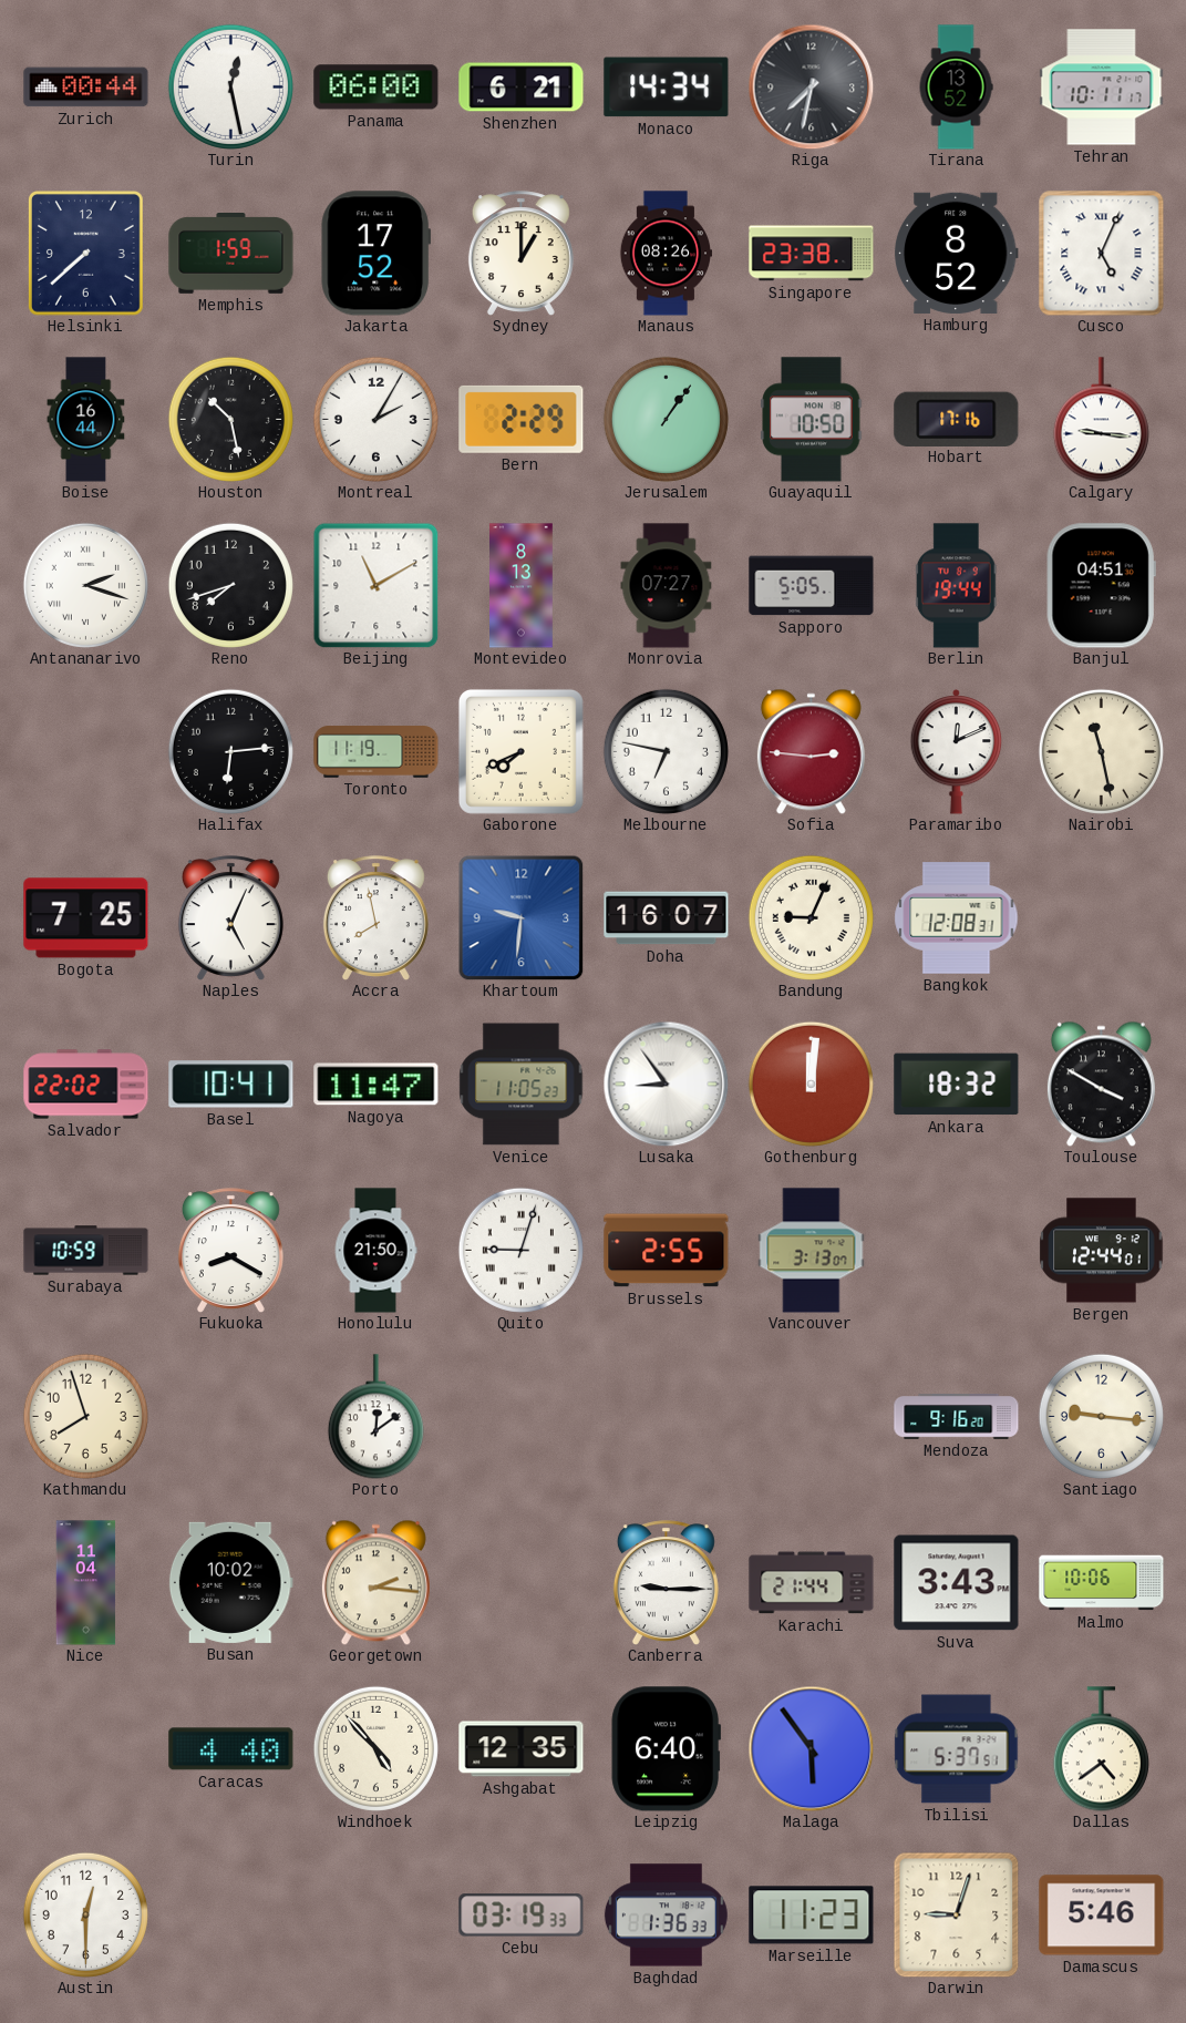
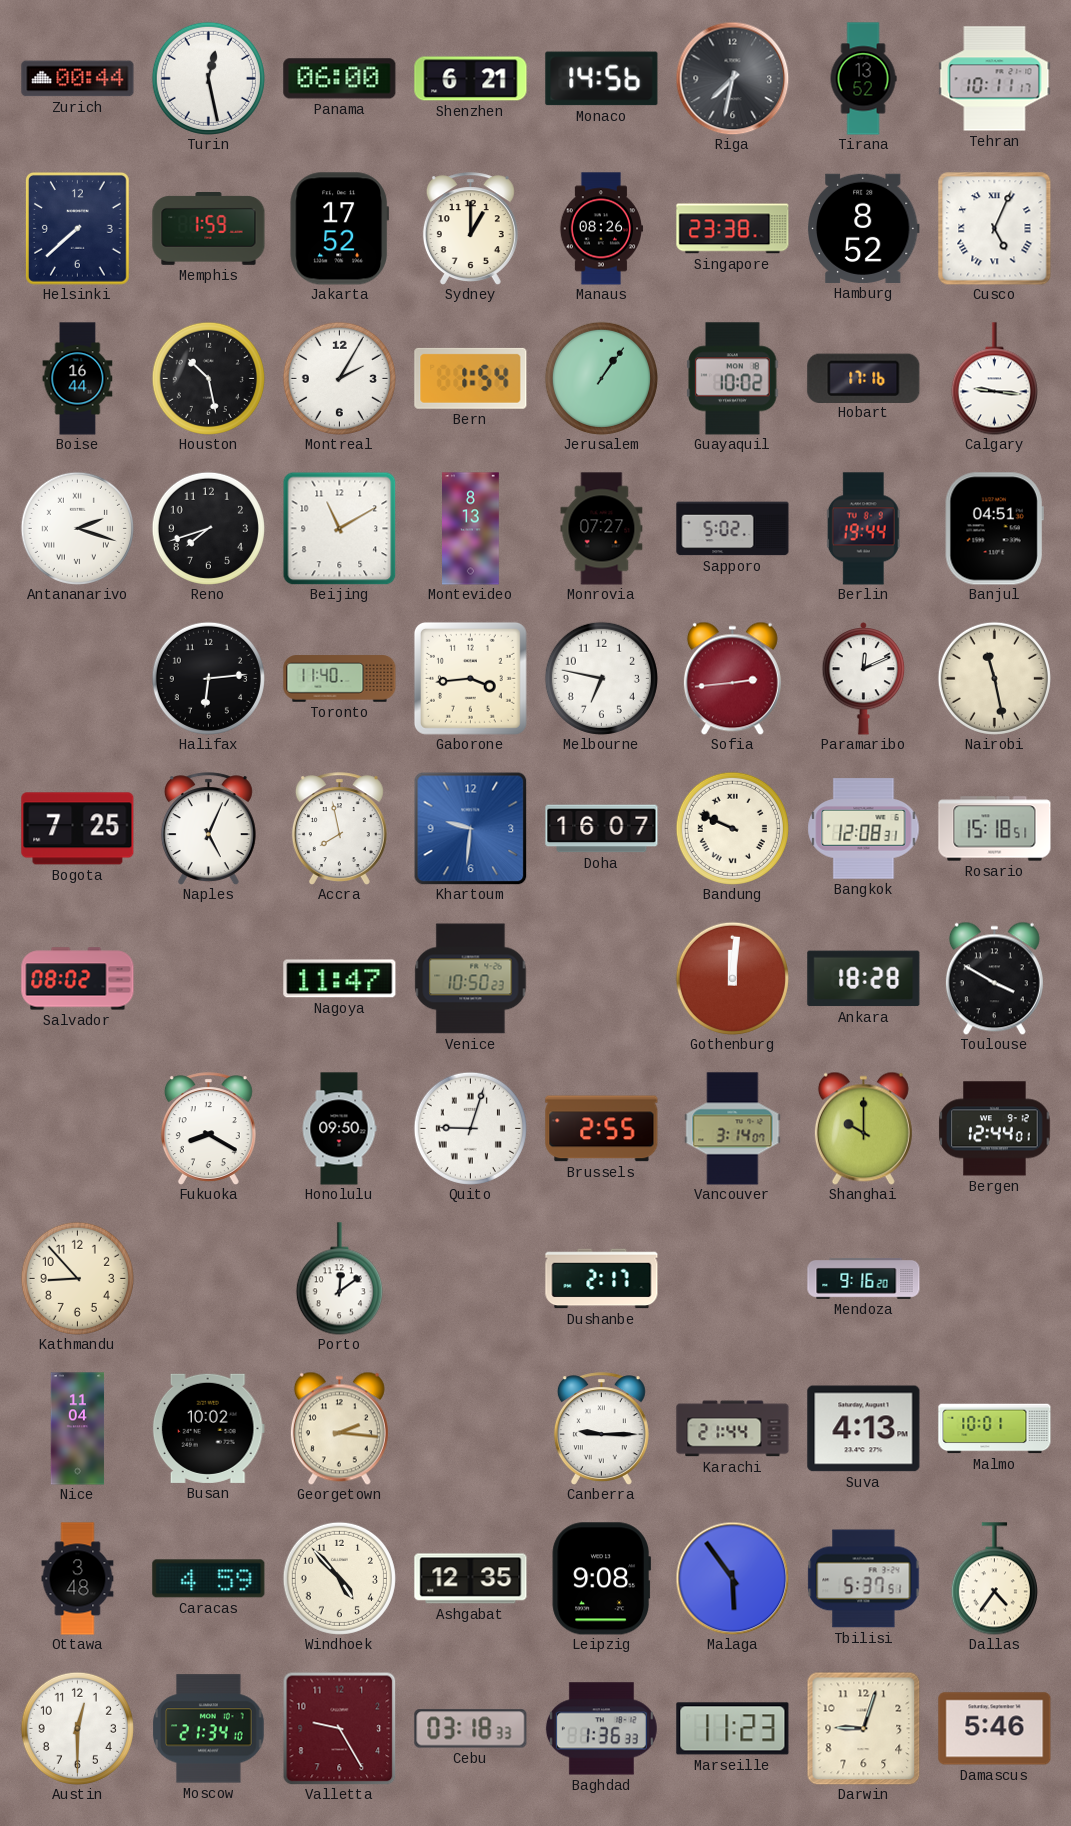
Monaco: 14:34 -> 14:56
Bern: 2:29 -> 1:54
Guayaquil: 10:50 -> 10:02
Sapporo: 5:05 -> 5:02
Toronto: 11:19 -> 11:40
Gaborone: 7:41 -> 3:44
Sofia: 2:46 -> 2:44
Bandung: 9:04 -> 9:49
Rosario: none -> 15:18
Salvador: 22:02 -> 08:02
Basel: 10:41 -> none
Venice: 11:05 -> 10:50
Lusaka: 8:54 -> none
Ankara: 18:32 -> 18:28
Surabaya: 10:59 -> none
Honolulu: 21:50 -> 09:50
Vancouver: 3:13 -> 3:14
Shanghai: none -> 10:00
Kathmandu: 7:57 -> 8:53
Dushanbe: none -> 2:17
Santiago: 9:16 -> none
Suva: 3:43 -> 4:13
Malmo: 10:06 -> 10:01
Ottawa: none -> 3:48
Caracas: 4:40 -> 4:59
Leipzig: 6:40 -> 9:08
Dallas: 4:39 -> 4:36
Moscow: none -> 21:34
Valletta: none -> 9:25
Cebu: 03:19 -> 03:18
